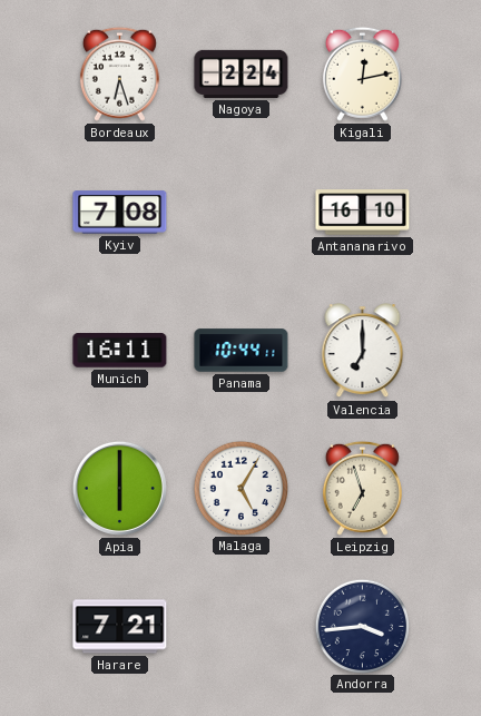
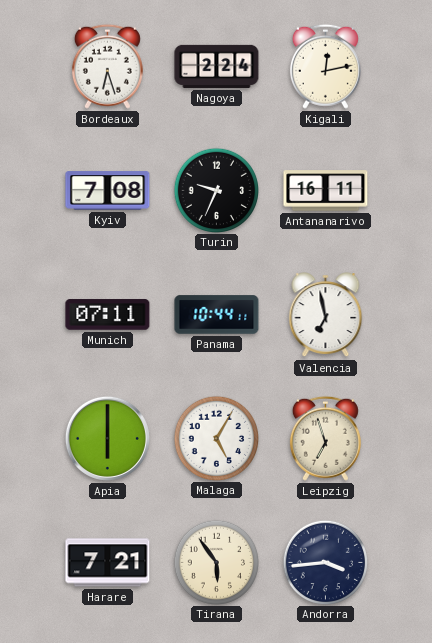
Turin: none -> 9:34
Antananarivo: 16:10 -> 16:11
Munich: 16:11 -> 07:11
Valencia: 7:00 -> 6:58
Tirana: none -> 5:54
